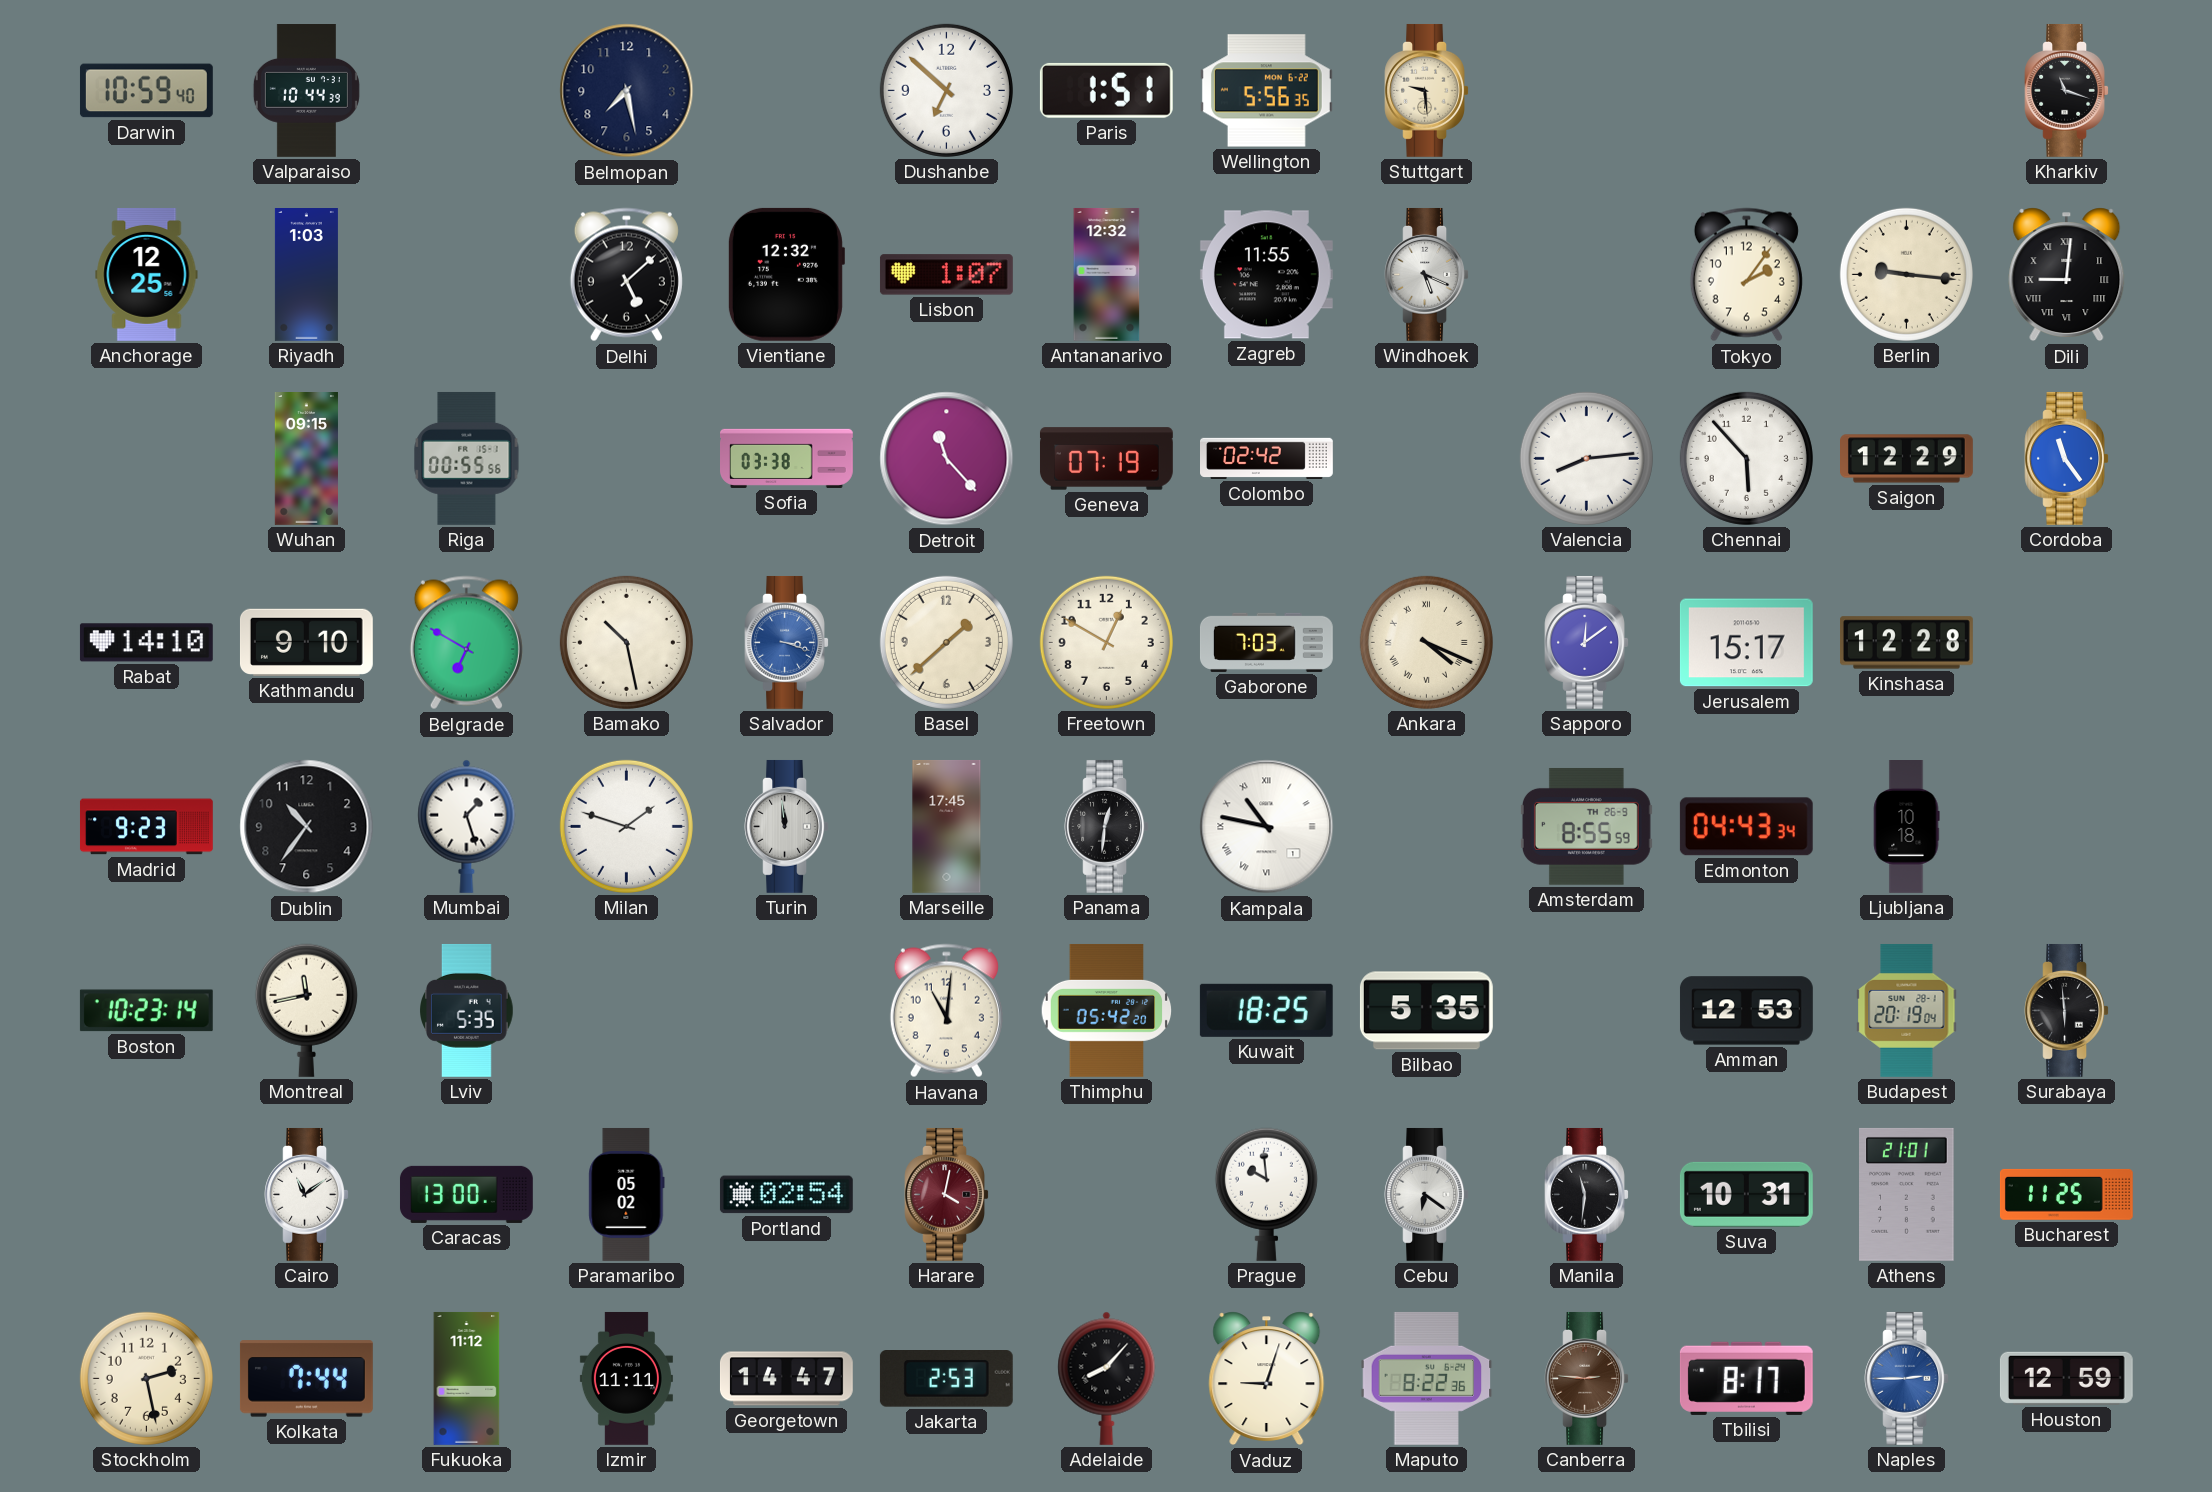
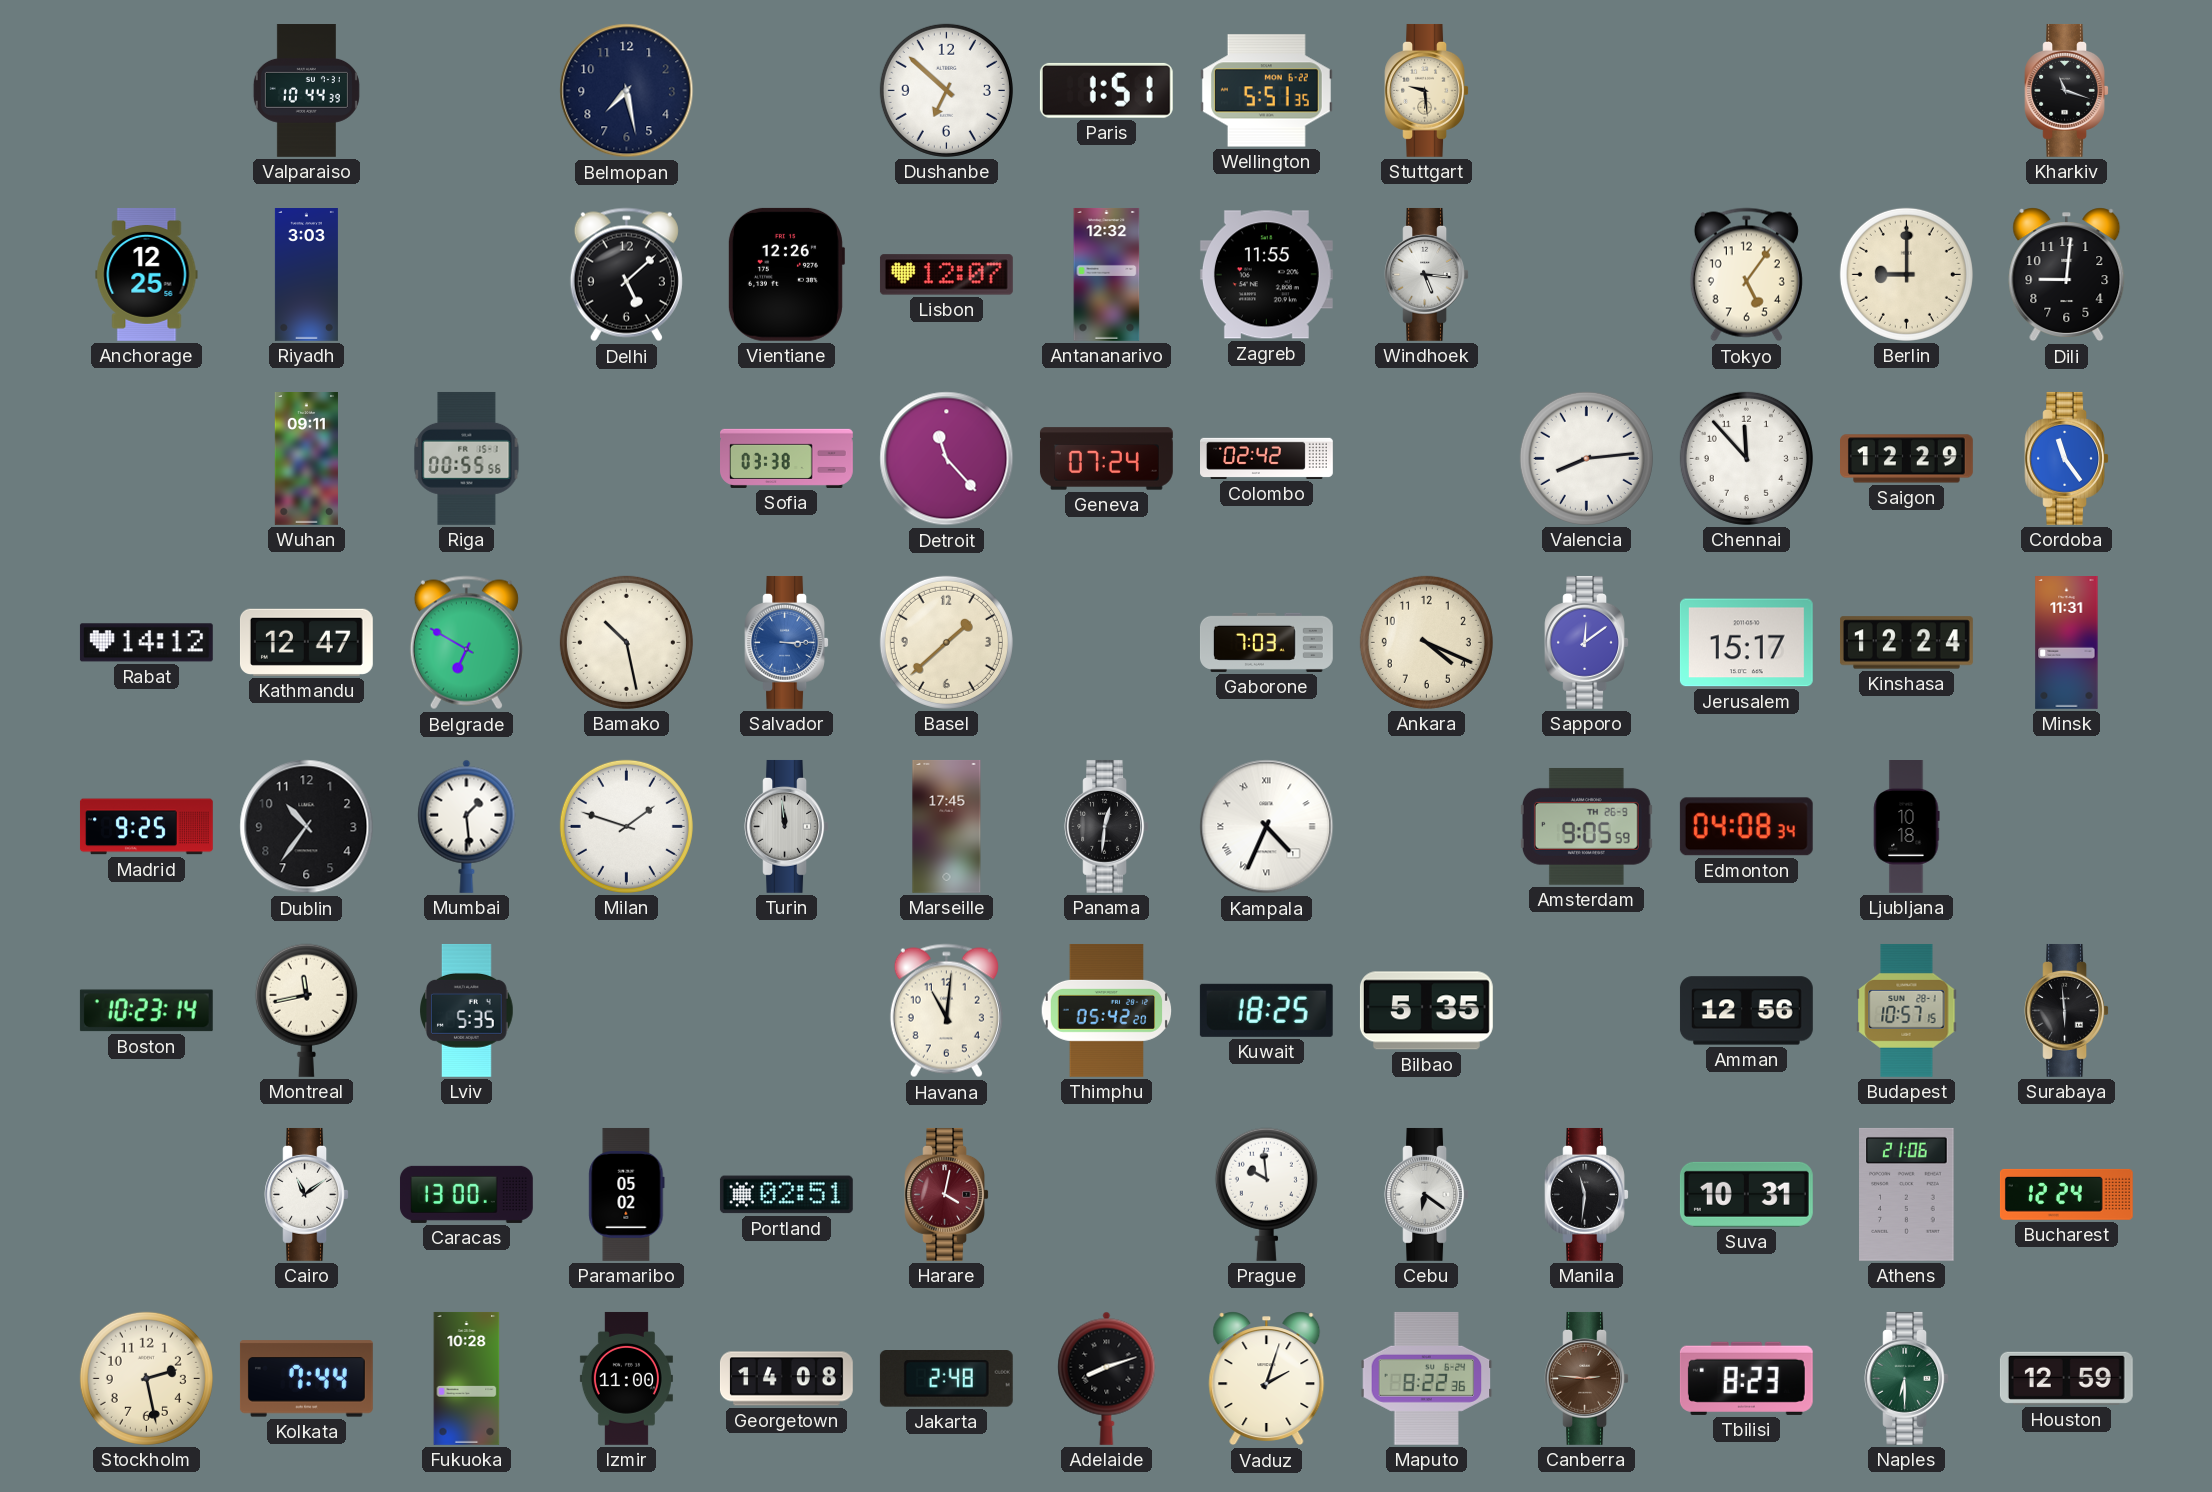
Darwin: 10:59 -> none
Wellington: 5:56 -> 5:51
Riyadh: 1:03 -> 3:03
Vientiane: 12:32 -> 12:26
Lisbon: 1:07 -> 12:07
Windhoek: 5:19 -> 5:16
Tokyo: 2:06 -> 5:06
Berlin: 9:16 -> 9:00
Dili numerals: Roman -> Arabic
Wuhan: 09:15 -> 09:11
Geneva: 07:19 -> 07:24
Chennai: 5:53 -> 11:53
Rabat: 14:10 -> 14:12
Kathmandu: 9:10 -> 12:47
Salvador: 3:18 -> 3:15
Freetown: 12:50 -> none
Ankara numerals: Roman -> Arabic
Kinshasa: 12:28 -> 12:24
Minsk: none -> 11:31
Madrid: 9:23 -> 9:25
Mumbai: 1:27 -> 1:29
Kampala: 10:47 -> 4:34
Amsterdam: 8:55 -> 9:05
Edmonton: 04:43 -> 04:08
Amman: 12:53 -> 12:56
Budapest: 20:19 -> 10:57
Portland: 02:54 -> 02:51
Athens: 21:01 -> 21:06
Bucharest: 11:25 -> 12:24
Fukuoka: 11:12 -> 10:28
Izmir: 11:11 -> 11:00
Georgetown: 14:47 -> 14:08
Jakarta: 2:53 -> 2:48
Adelaide: 8:07 -> 8:12
Vaduz: 9:03 -> 2:03
Tbilisi: 8:17 -> 8:23
Naples: 2:45 -> 6:30
Naples dial: blue -> green
